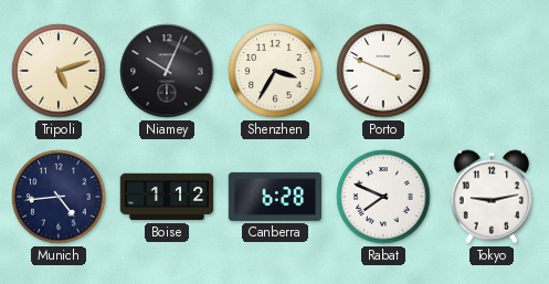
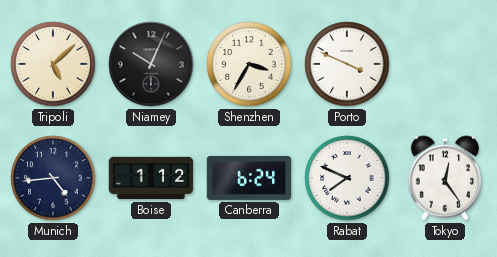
Tripoli: 5:12 -> 5:08
Canberra: 6:28 -> 6:24
Tokyo: 9:13 -> 12:24
